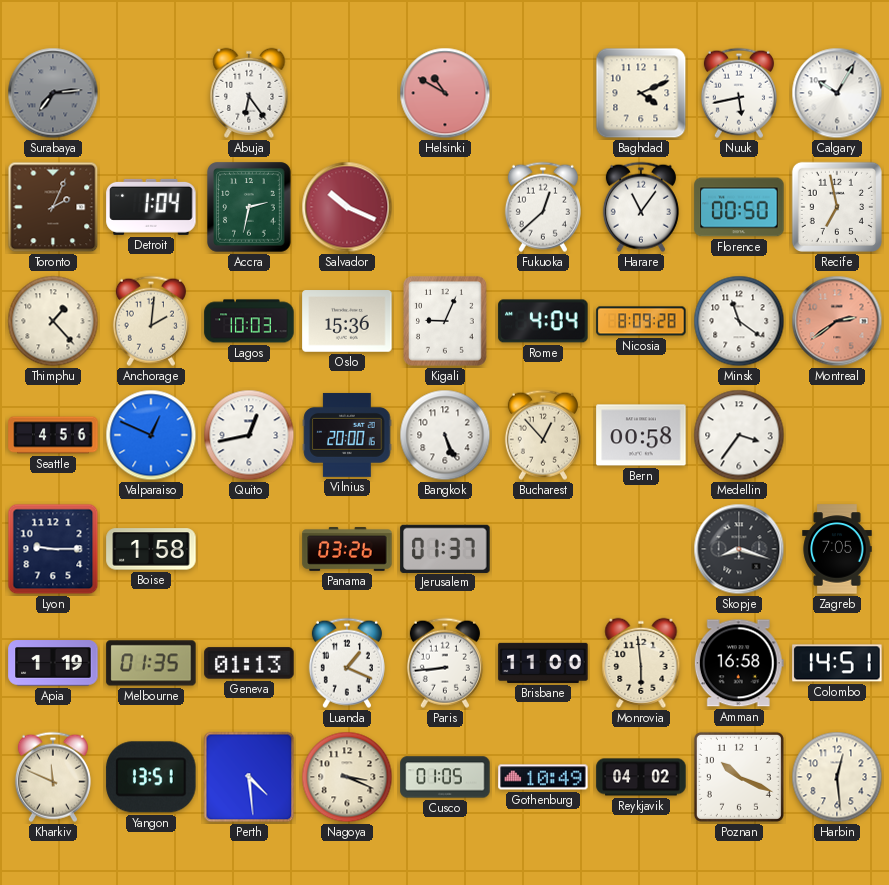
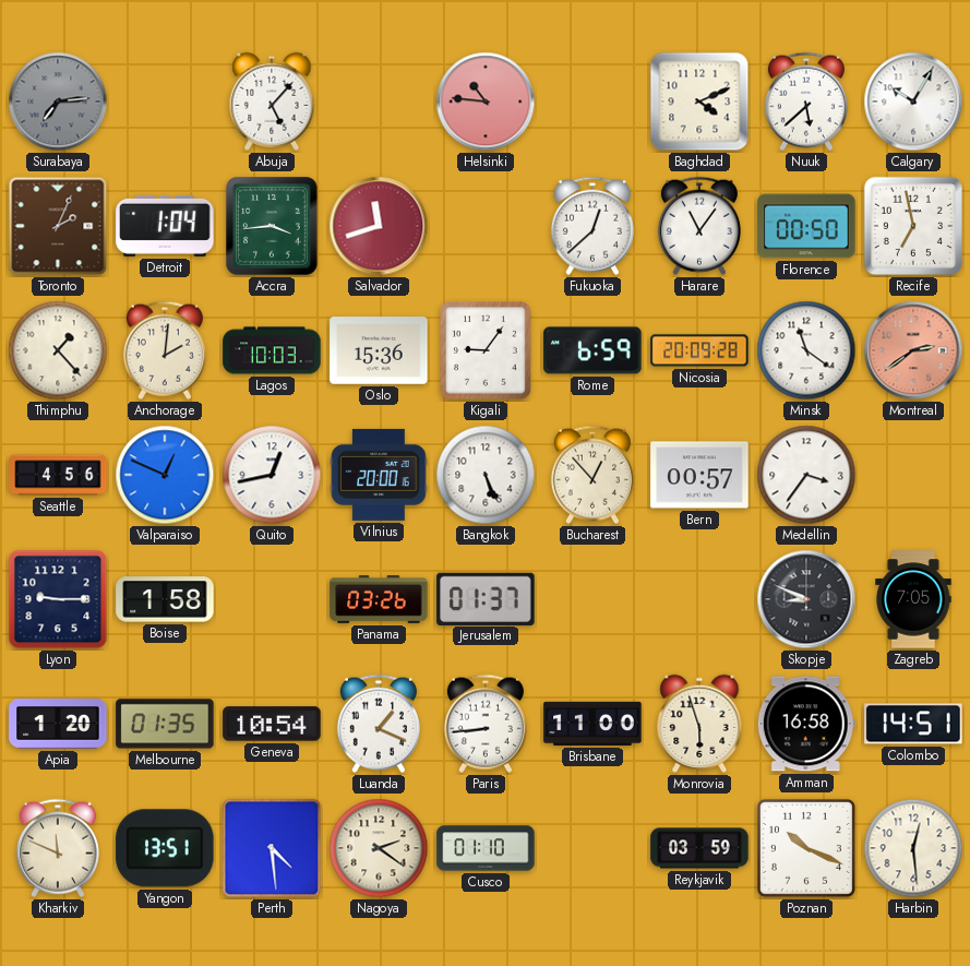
Abuja: 6:24 -> 5:07
Helsinki: 10:50 -> 10:46
Nuuk: 5:43 -> 5:38
Accra: 2:32 -> 3:44
Salvador: 10:19 -> 11:42
Kigali: 9:04 -> 9:06
Rome: 4:04 -> 6:59
Nicosia: 8:09 -> 20:09
Bern: 00:58 -> 00:57
Skopje: 8:18 -> 8:49
Apia: 1:19 -> 1:20
Geneva: 01:13 -> 10:54
Monrovia: 5:59 -> 5:57
Nagoya: 3:19 -> 2:21
Cusco: 01:05 -> 01:10
Gothenburg: 10:49 -> none
Reykjavik: 04:02 -> 03:59
